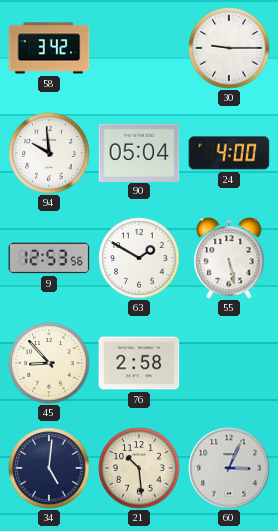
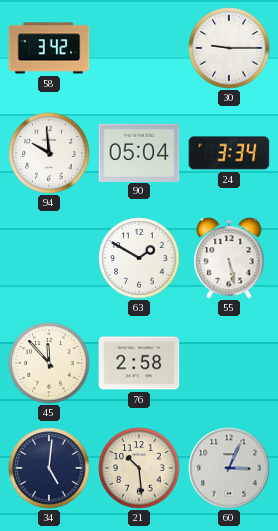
24: 4:00 -> 3:34
9: 12:53 -> none
45: 8:53 -> 11:53
